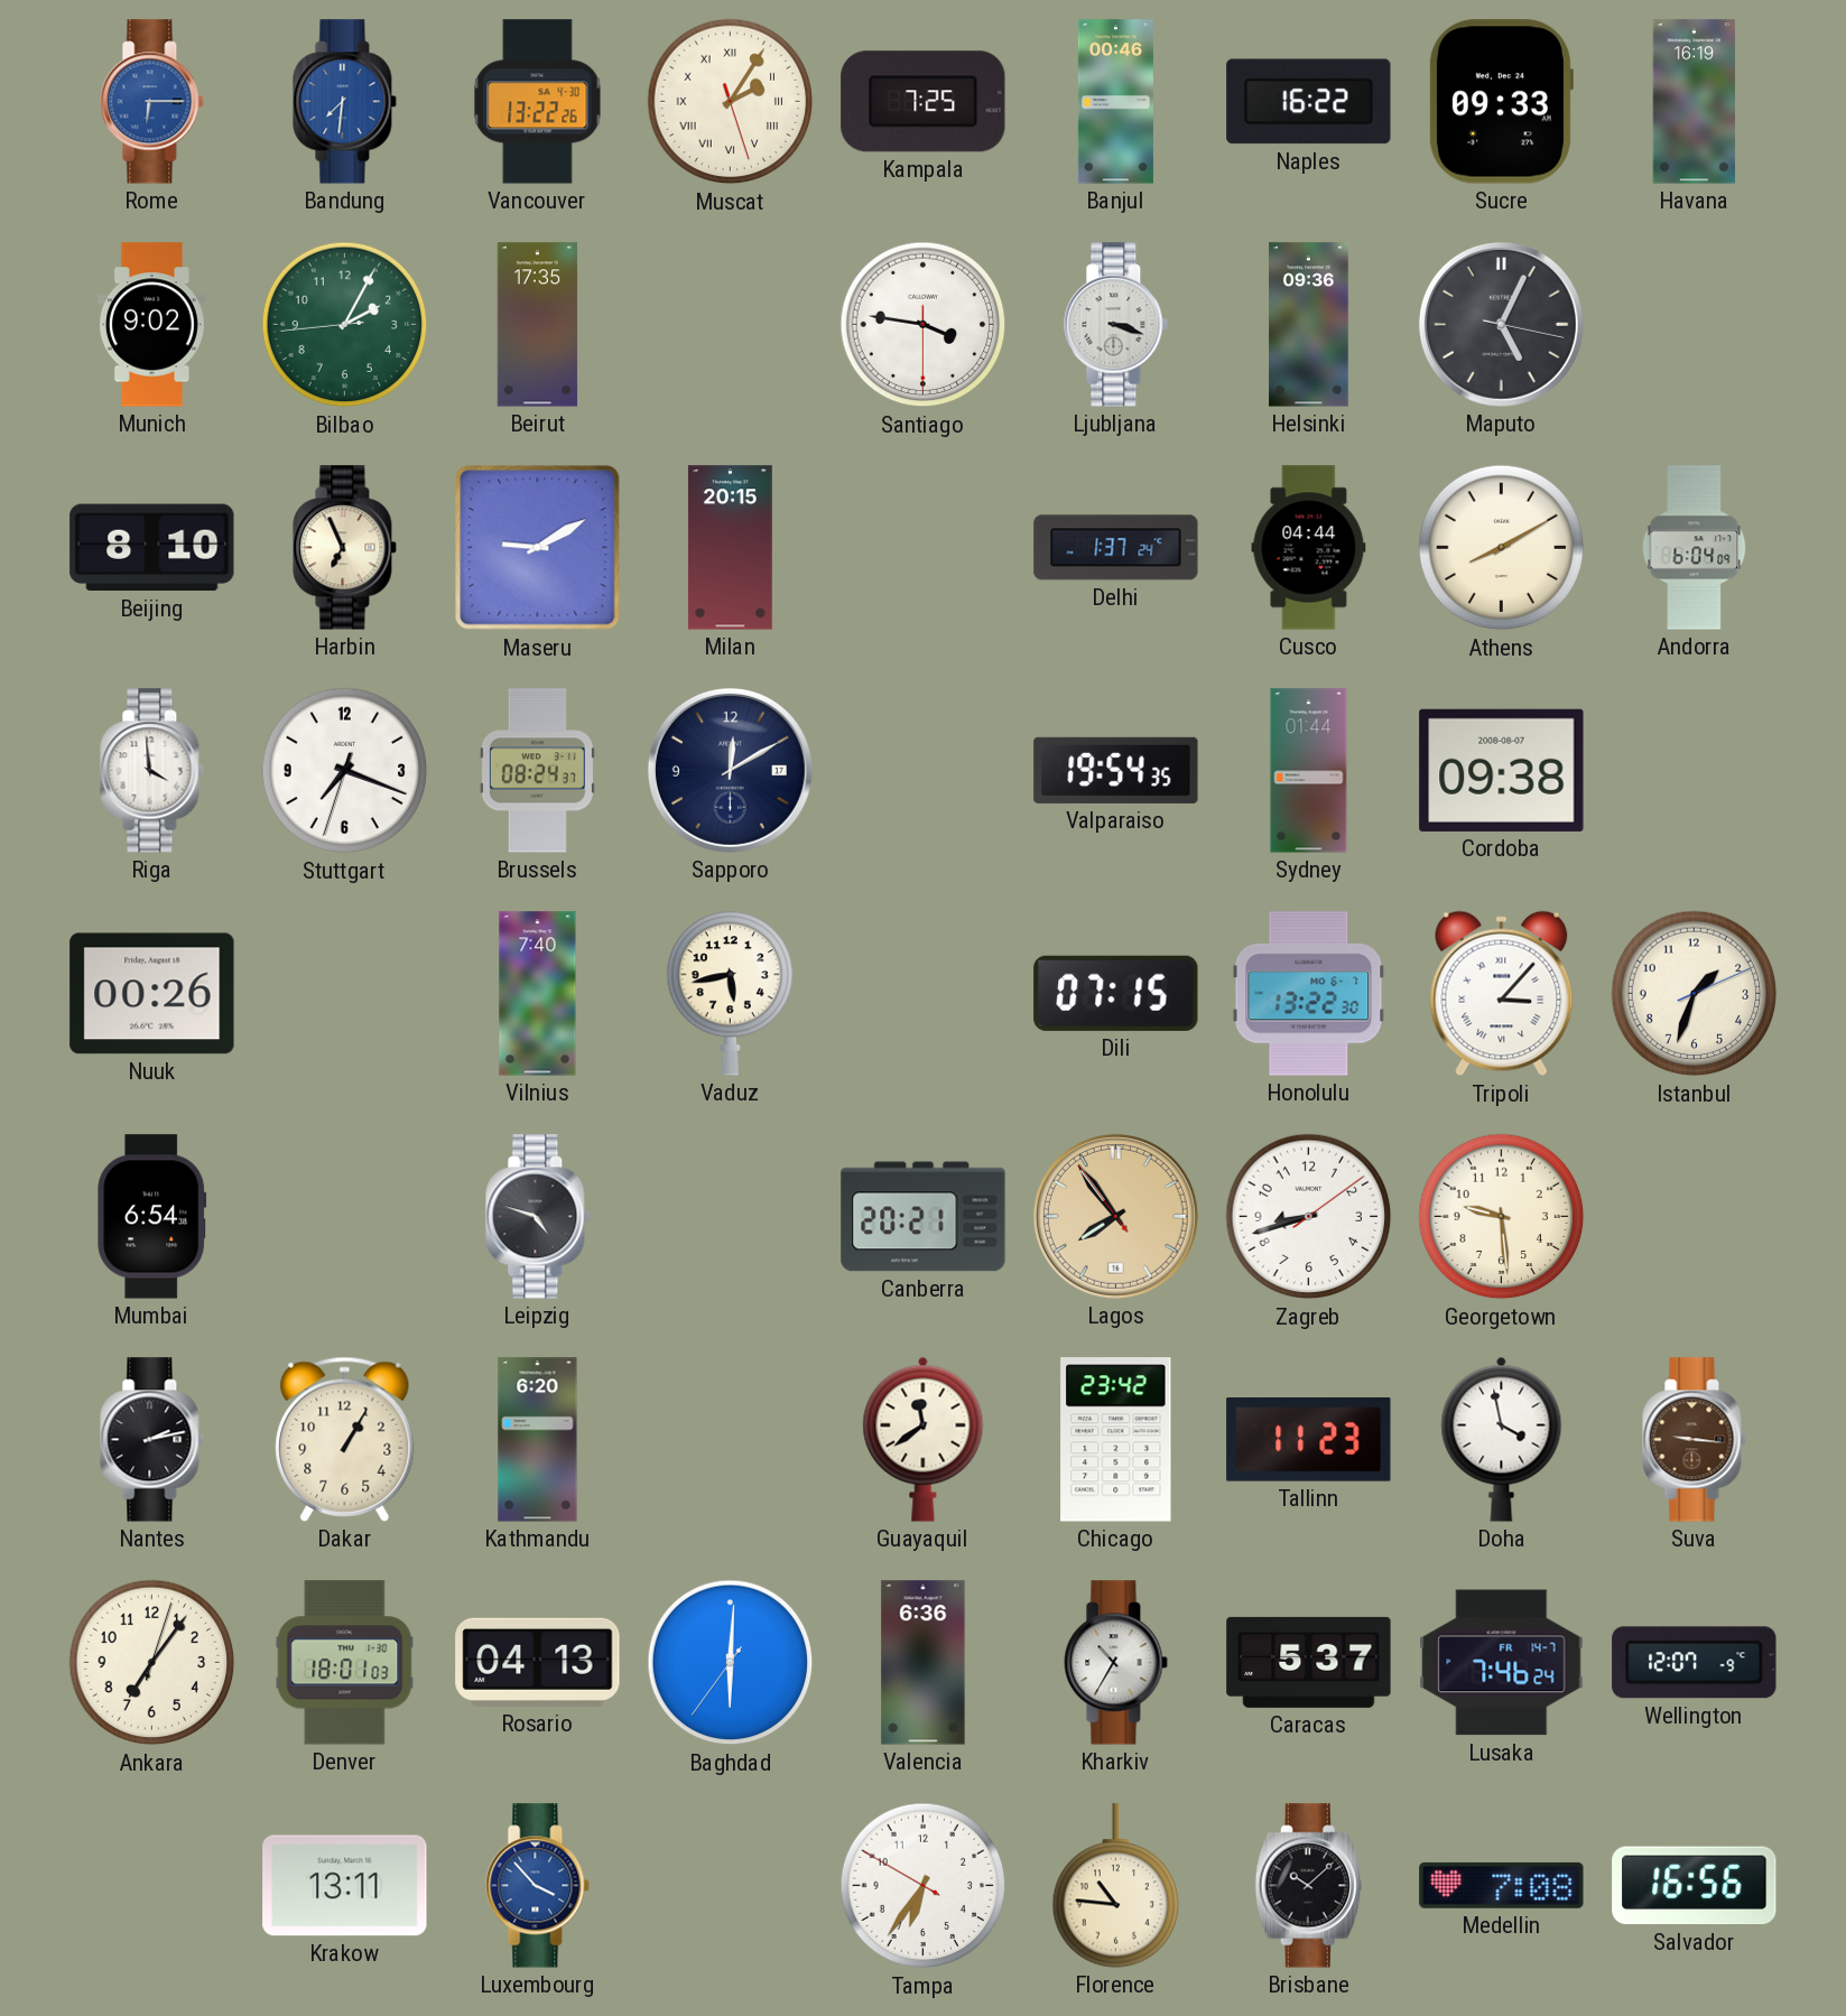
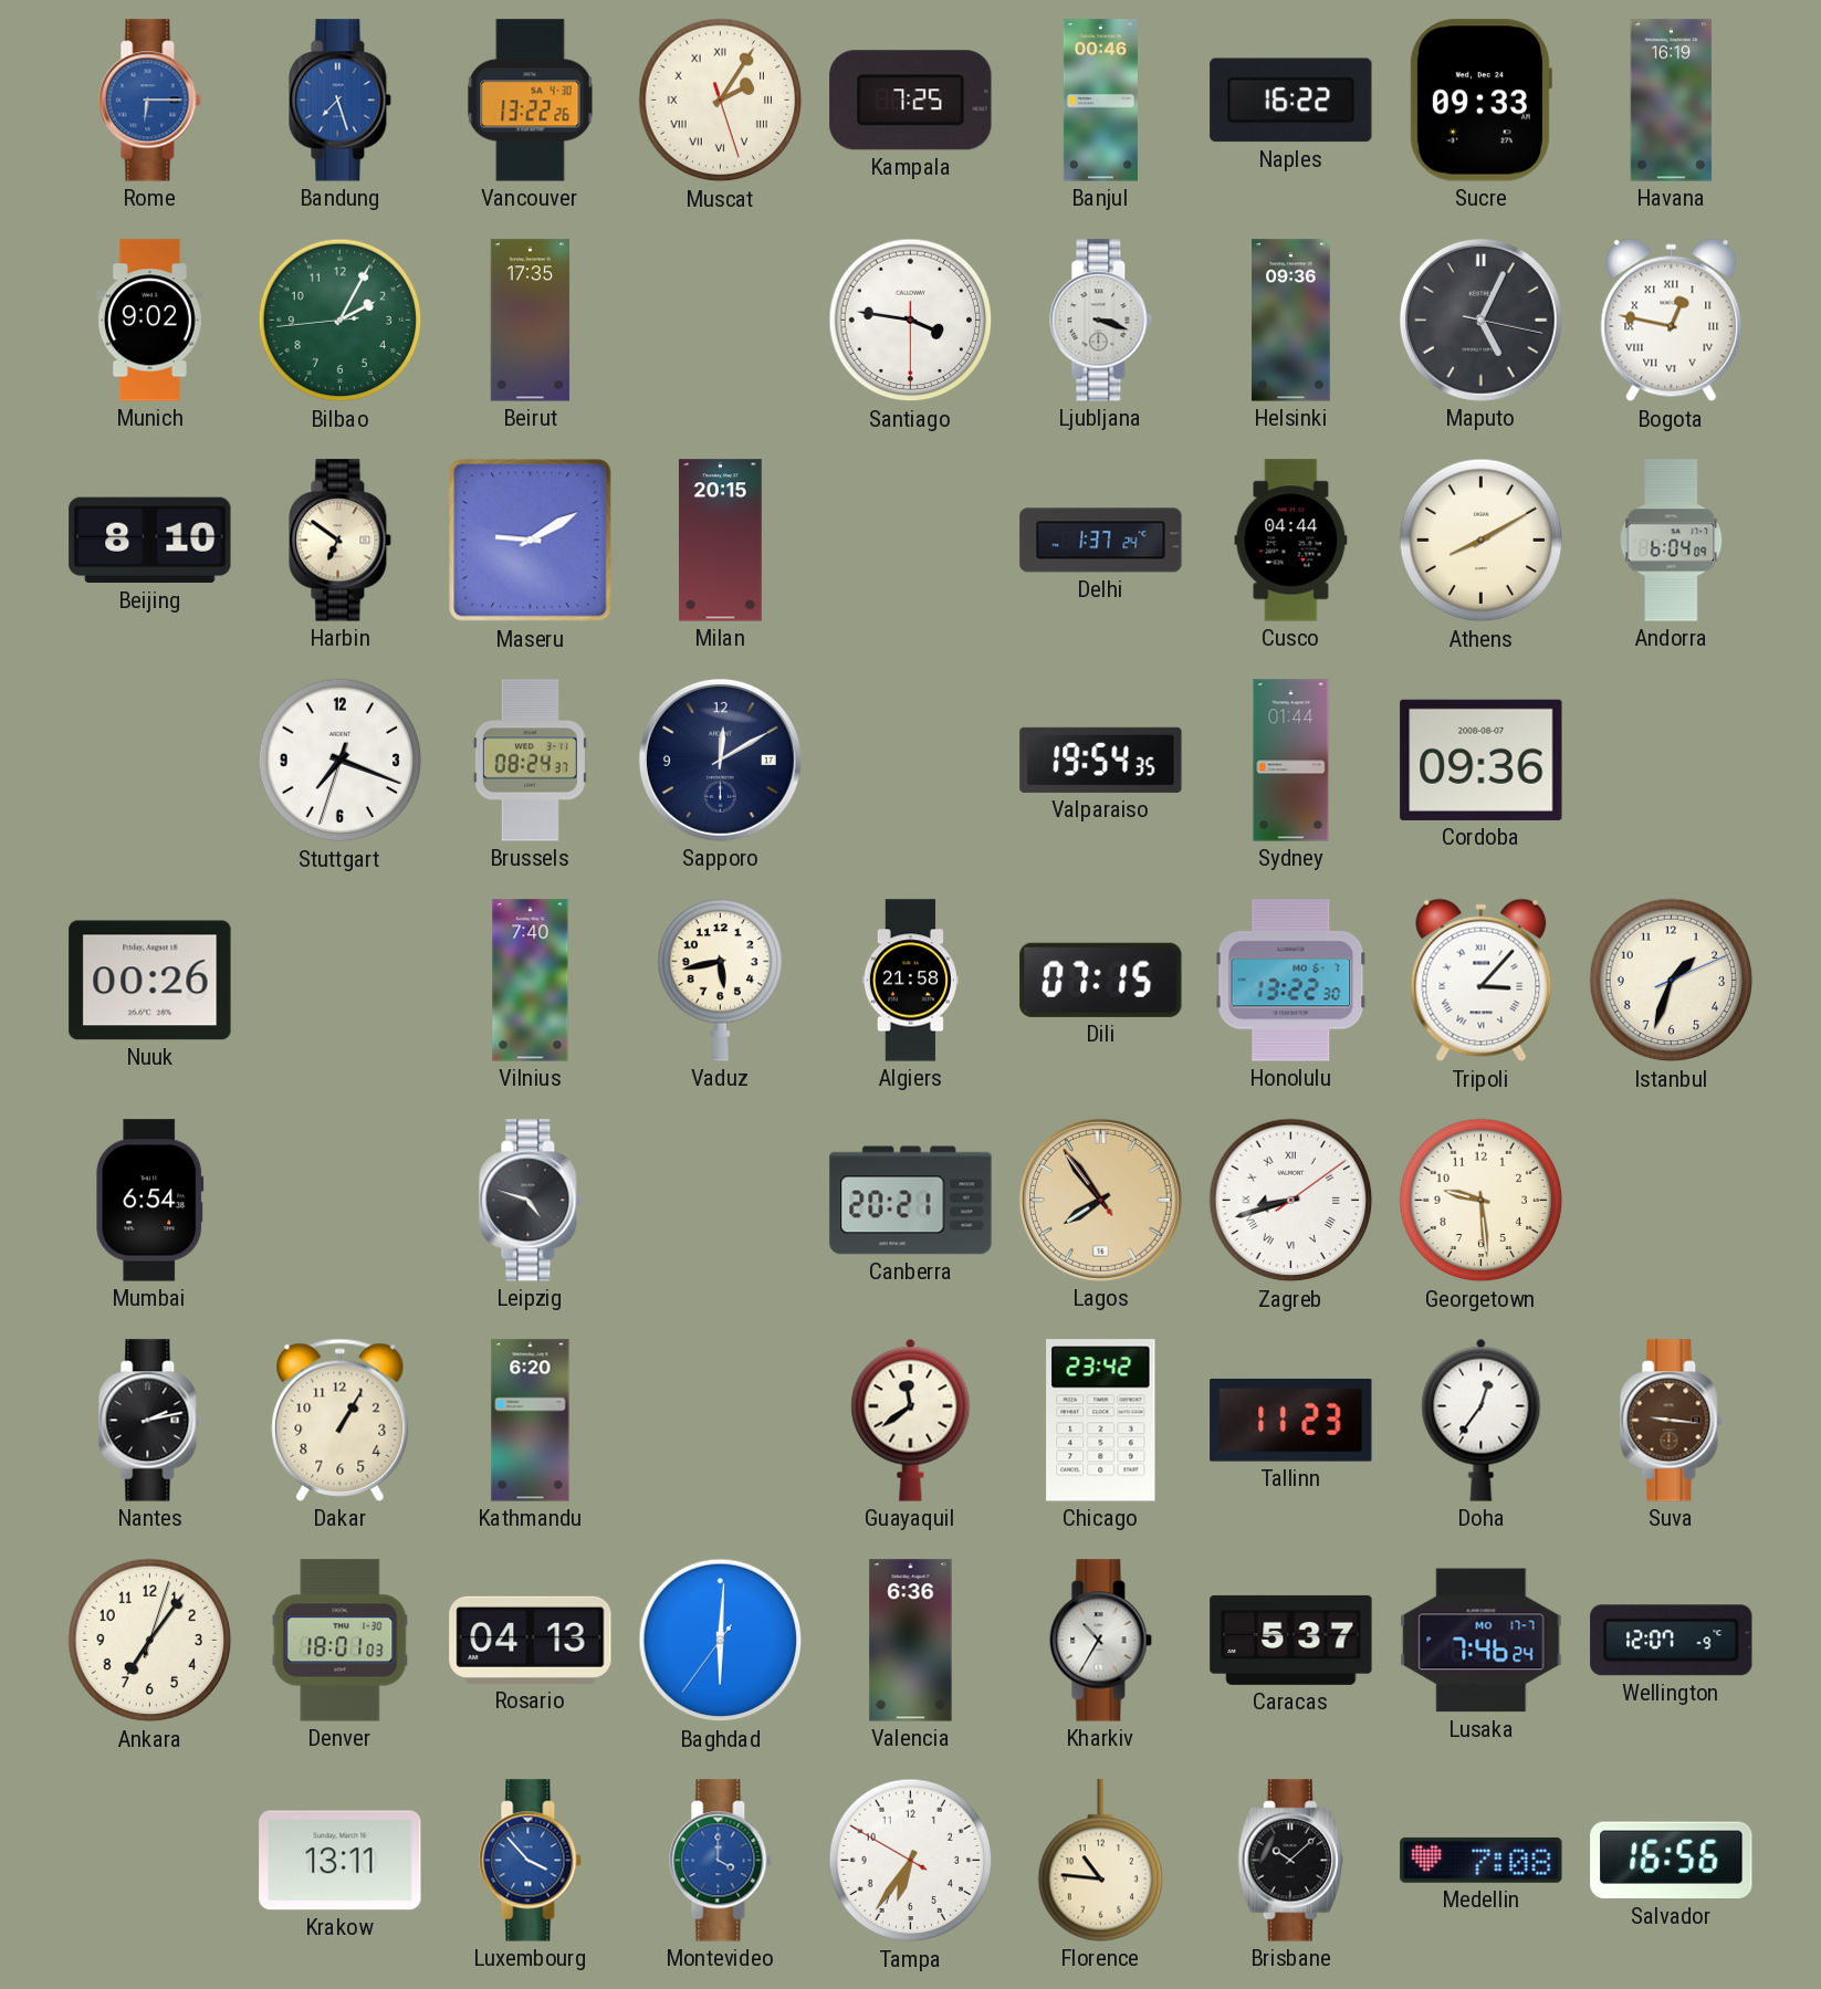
Bandung: 7:31 -> 7:27
Bogota: none -> 12:47
Harbin: 6:56 -> 6:51
Riga: 3:59 -> none
Cordoba: 09:38 -> 09:36
Algiers: none -> 21:58
Zagreb numerals: Arabic -> Roman
Doha: 3:58 -> 12:36
Lusaka date: FR 14-7 -> MO 17-7
Montevideo: none -> 4:00
